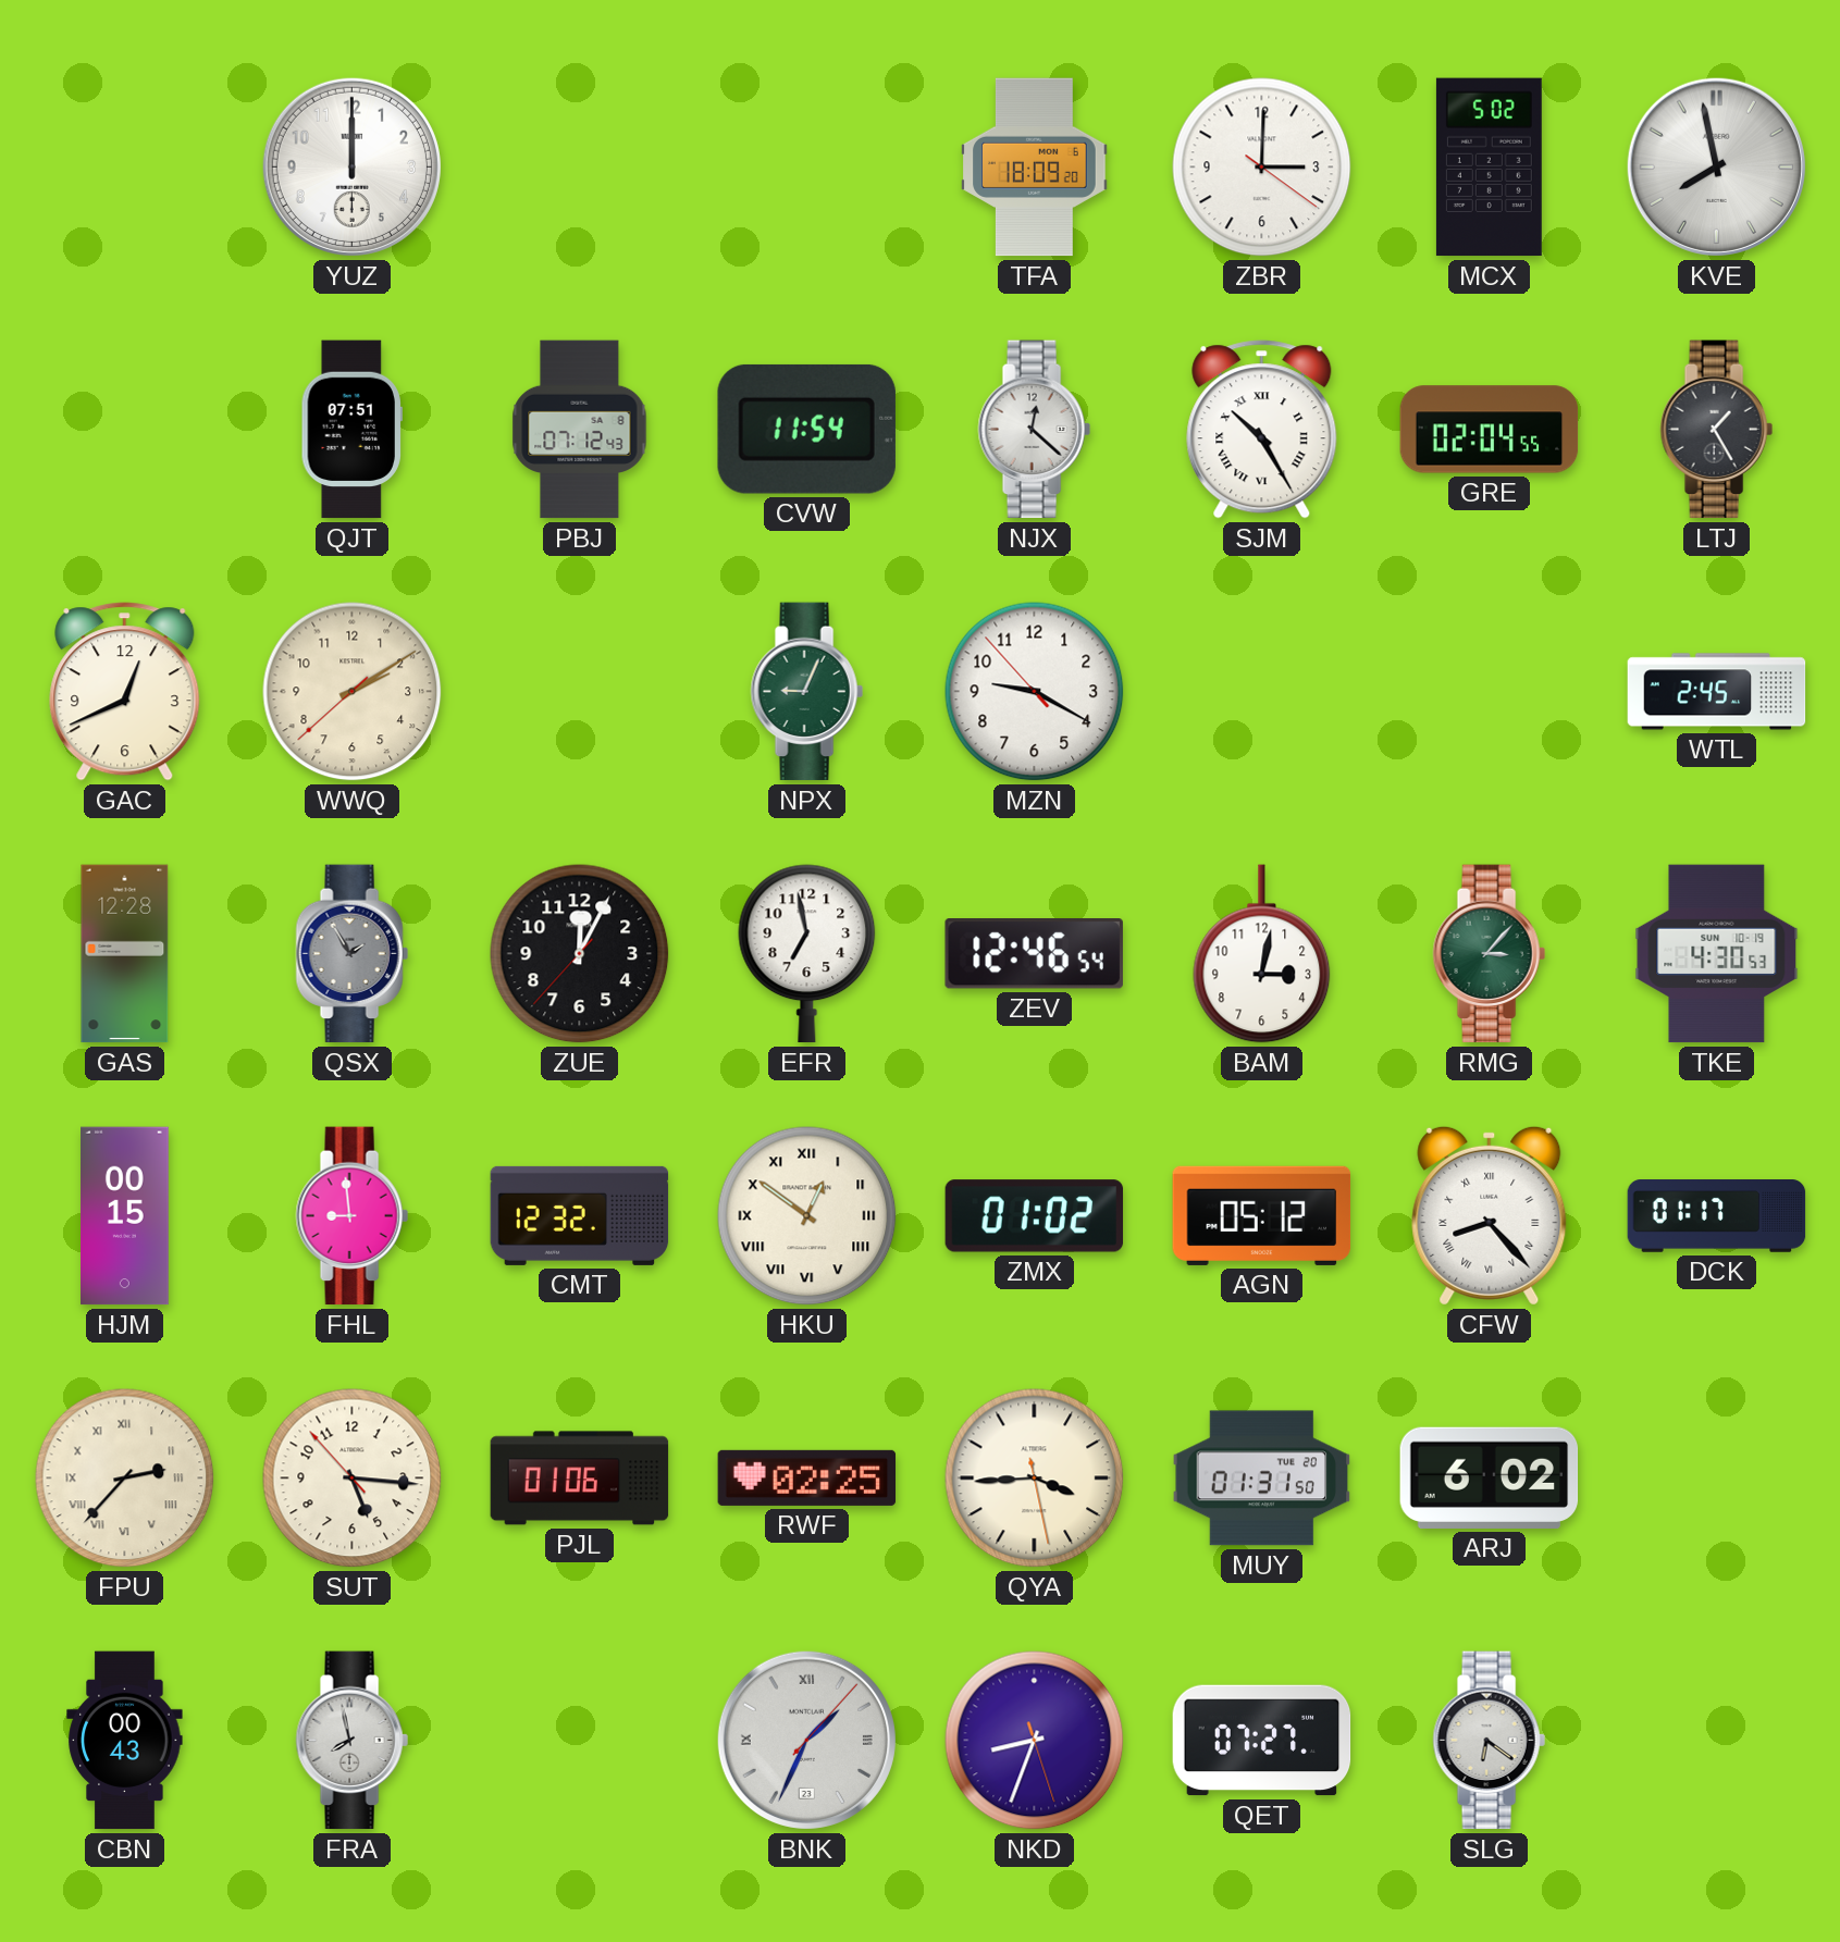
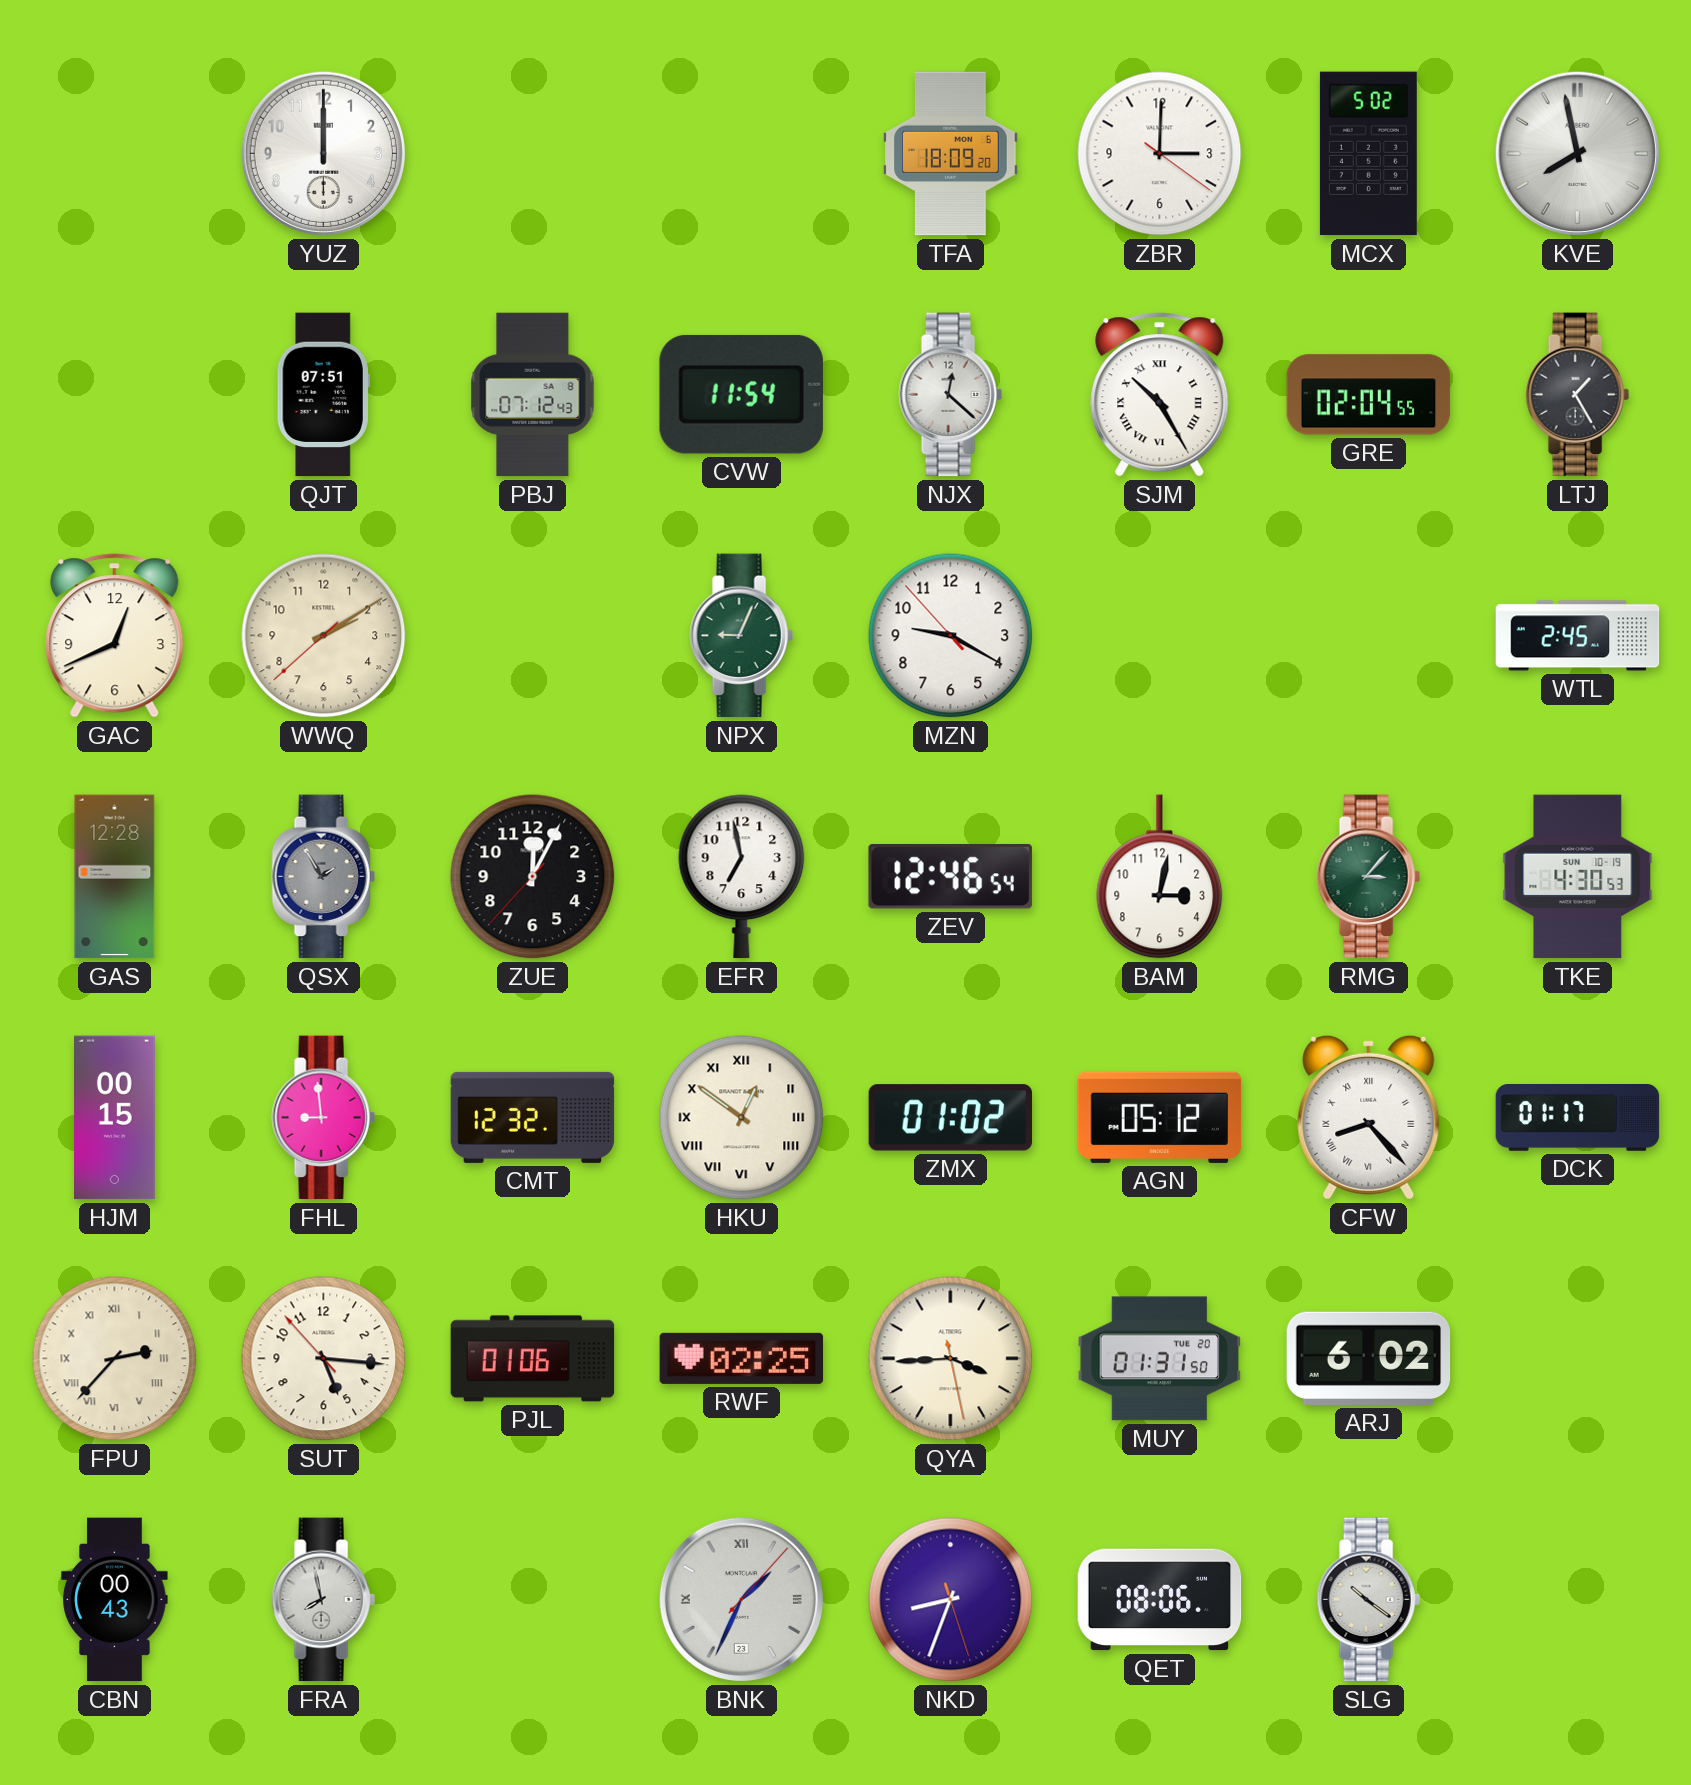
QET: 07:27 -> 08:06
SLG: 6:21 -> 10:21
